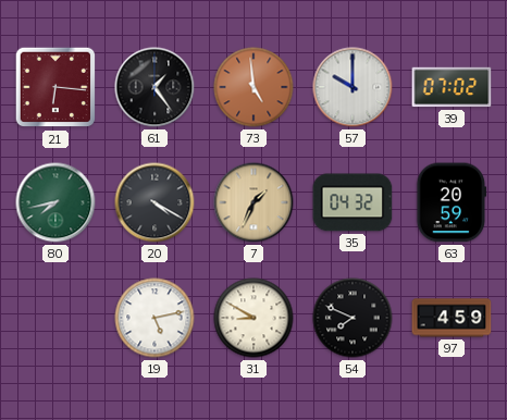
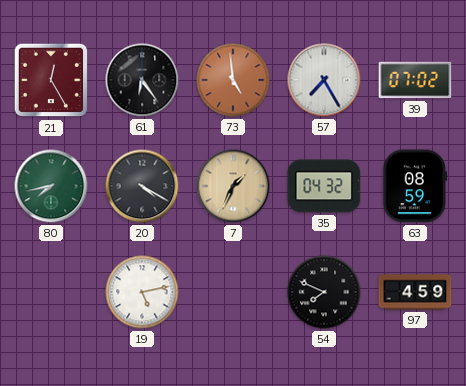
21: 6:16 -> 12:25
61: 1:24 -> 6:24
57: 10:00 -> 7:25
63: 20:59 -> 08:59
31: 8:50 -> none
